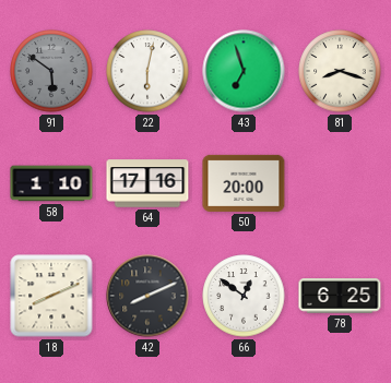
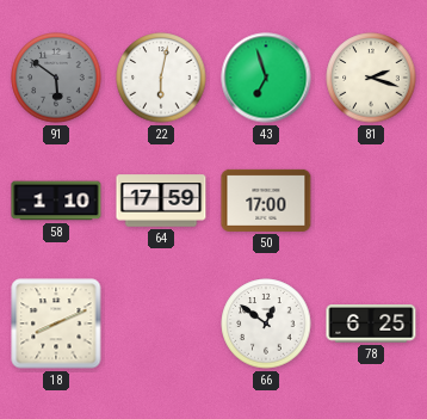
81: 8:18 -> 2:18
64: 17:16 -> 17:59
50: 20:00 -> 17:00
42: 8:11 -> none
